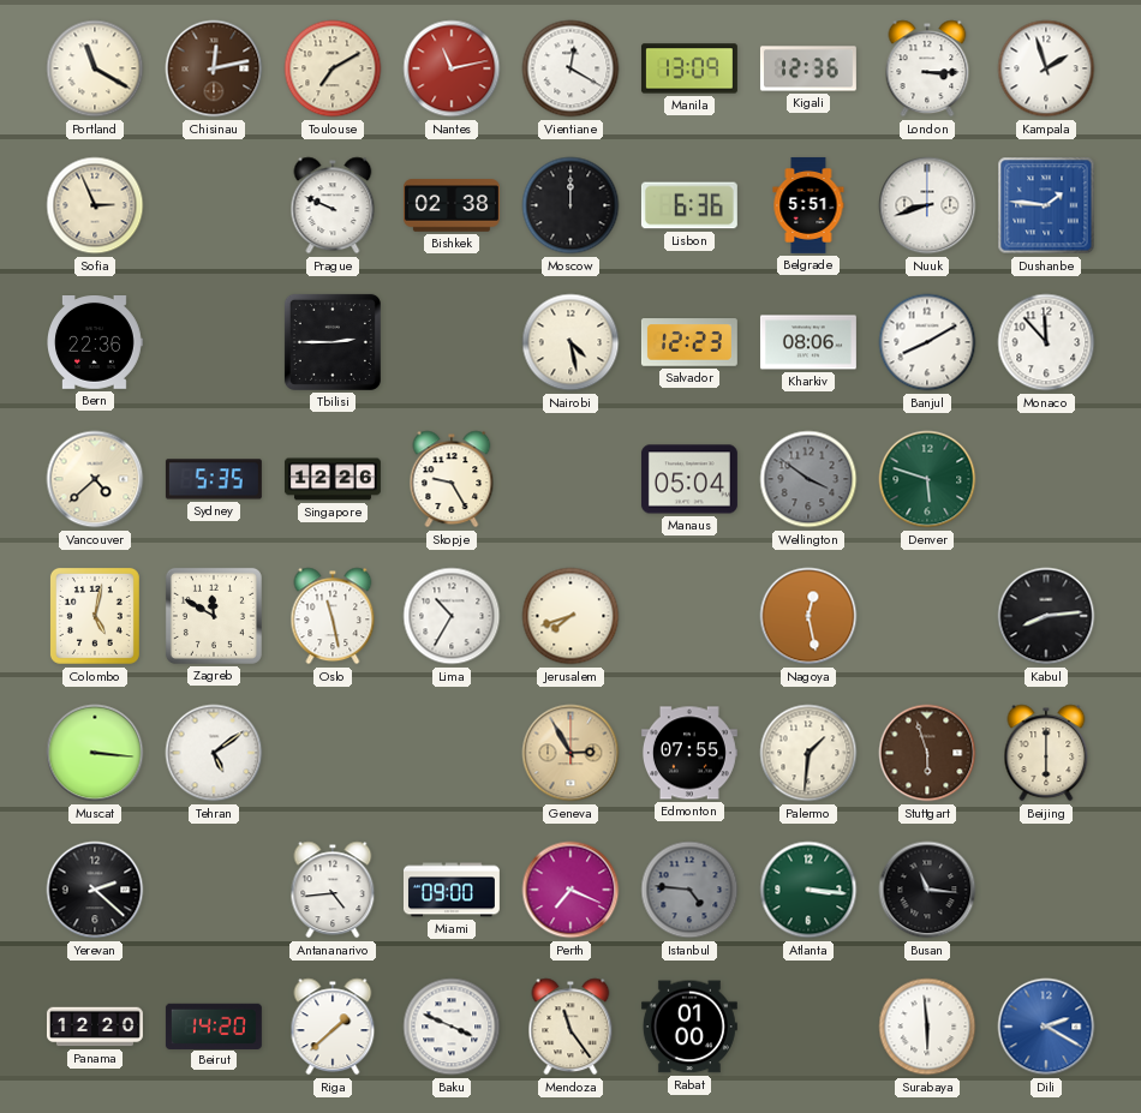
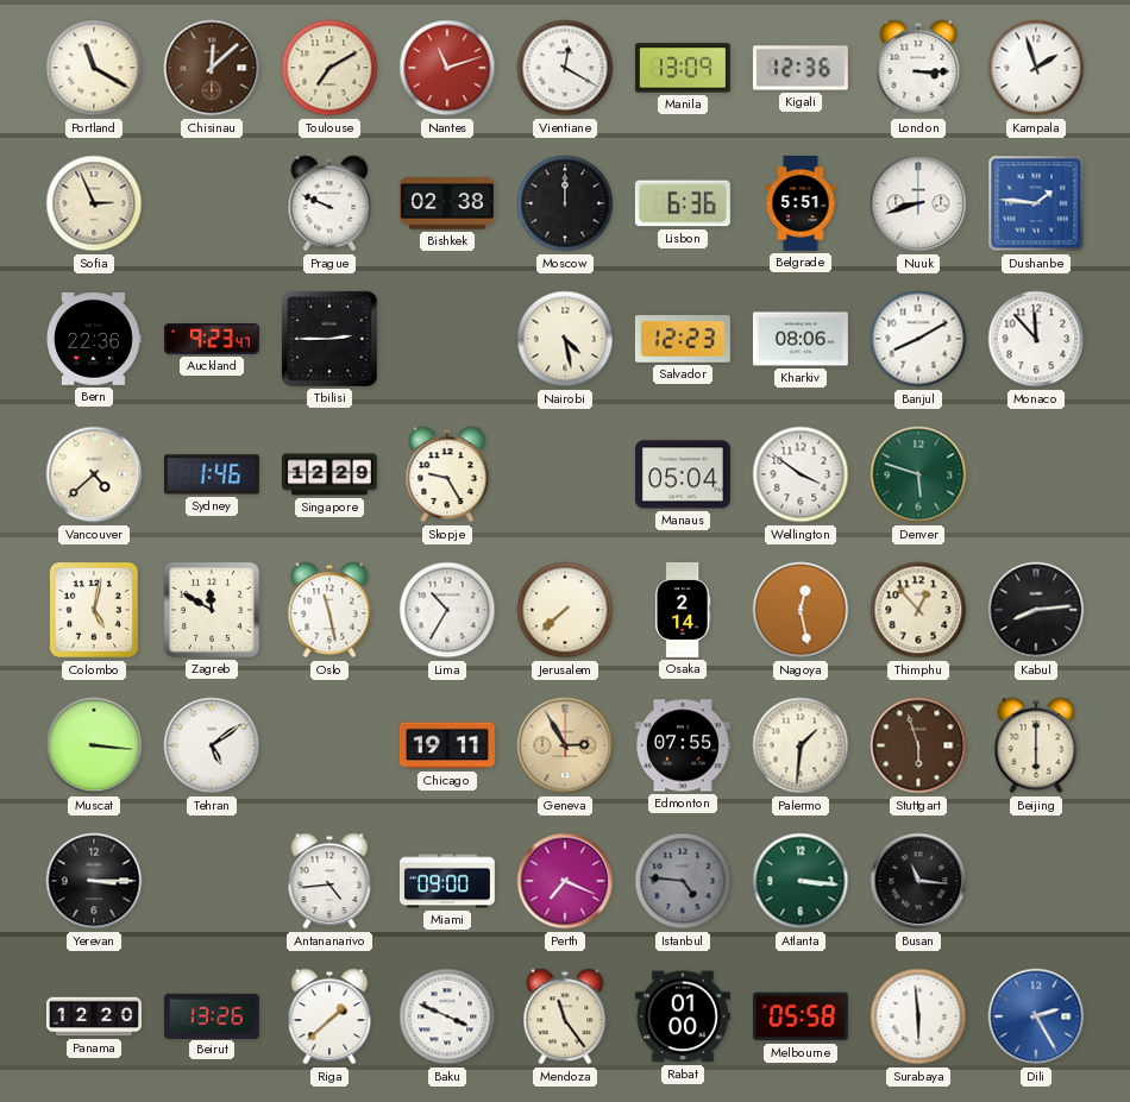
Chisinau: 12:13 -> 12:08
Nantes: 11:13 -> 11:12
Auckland: none -> 9:23
Sydney: 5:35 -> 1:46
Singapore: 12:26 -> 12:29
Wellington dial: grey -> white
Jerusalem: 7:42 -> 7:38
Osaka: none -> 2:14
Thimphu: none -> 12:53
Chicago: none -> 19:11
Yerevan: 2:22 -> 3:15
Beirut: 14:20 -> 13:26
Melbourne: none -> 05:58
Dili: 2:20 -> 2:25
